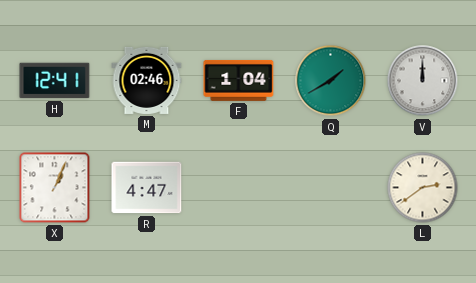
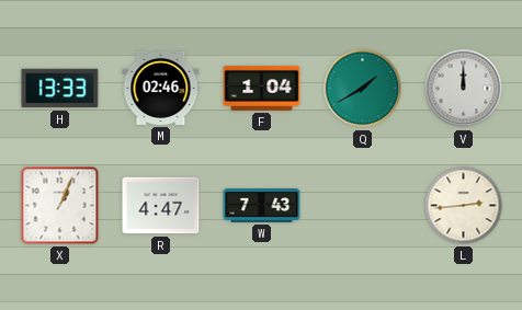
H: 12:41 -> 13:33
W: none -> 7:43
L: 2:39 -> 2:44
